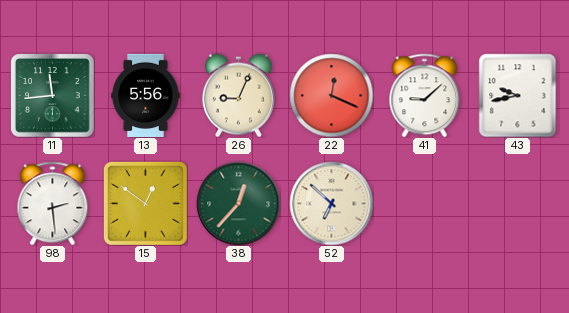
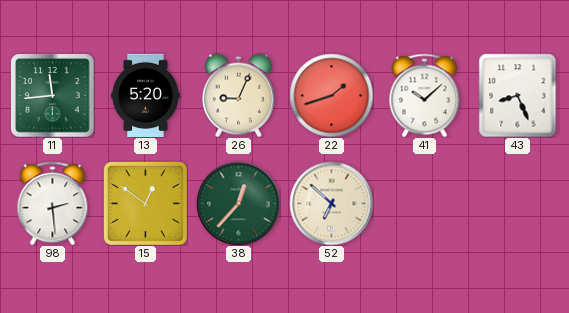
13: 5:56 -> 5:20
22: 12:19 -> 1:42
41: 9:08 -> 10:08
43: 9:43 -> 8:26
